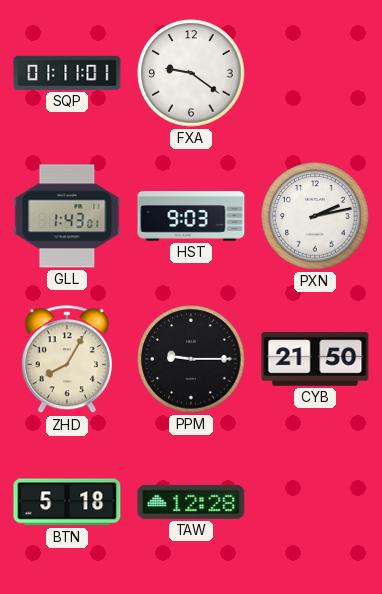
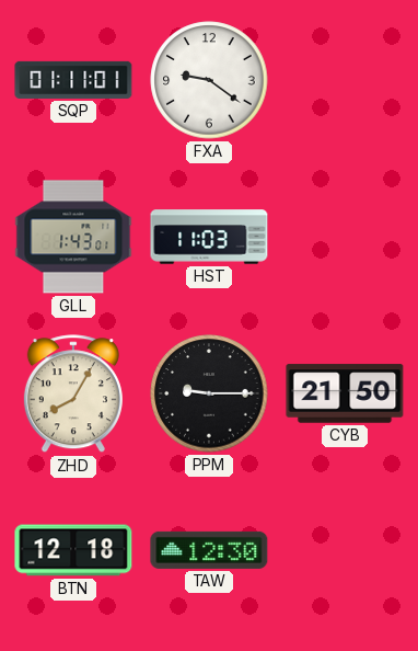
HST: 9:03 -> 11:03
PXN: 2:13 -> none
BTN: 5:18 -> 12:18
TAW: 12:28 -> 12:30
